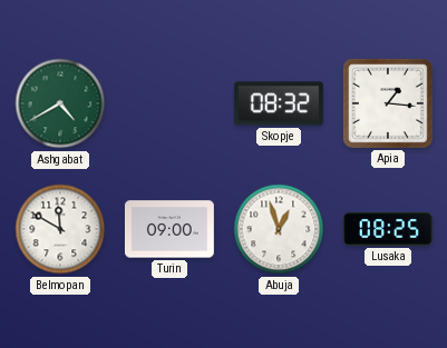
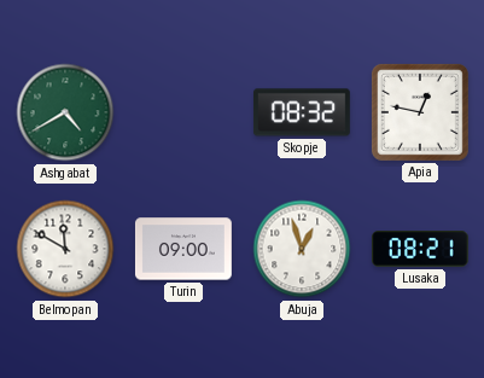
Apia: 1:16 -> 12:47
Lusaka: 08:25 -> 08:21
